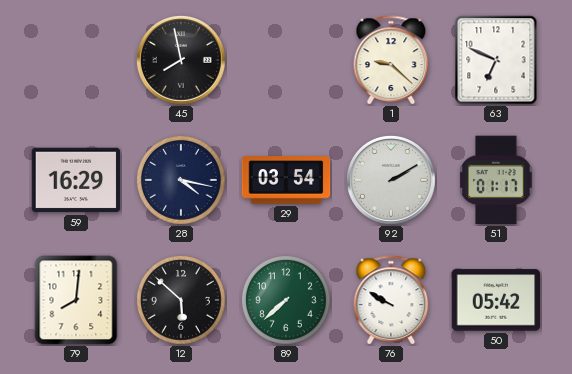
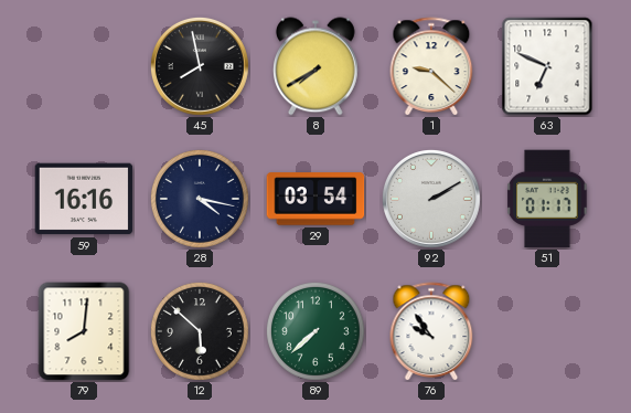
8: none -> 7:40
59: 16:29 -> 16:16
76: 9:50 -> 9:54
50: 05:42 -> none
